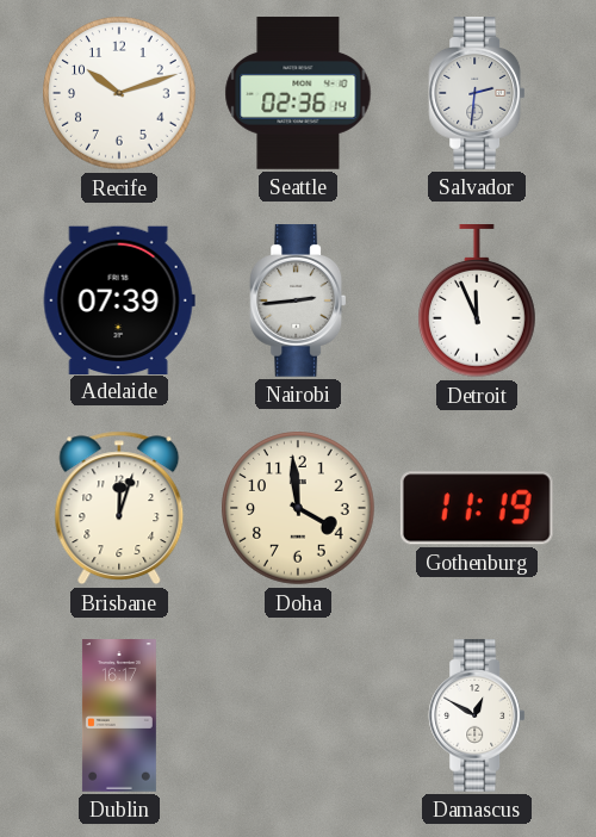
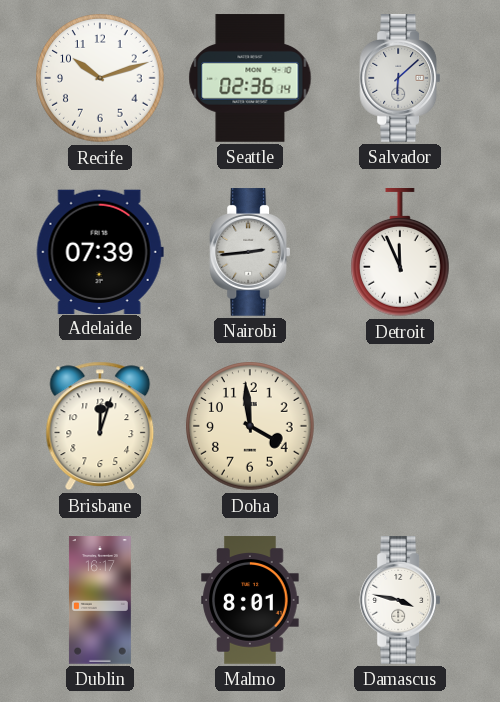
Salvador: 2:31 -> 6:08
Gothenburg: 11:19 -> none
Malmo: none -> 8:01
Damascus: 12:50 -> 3:47
